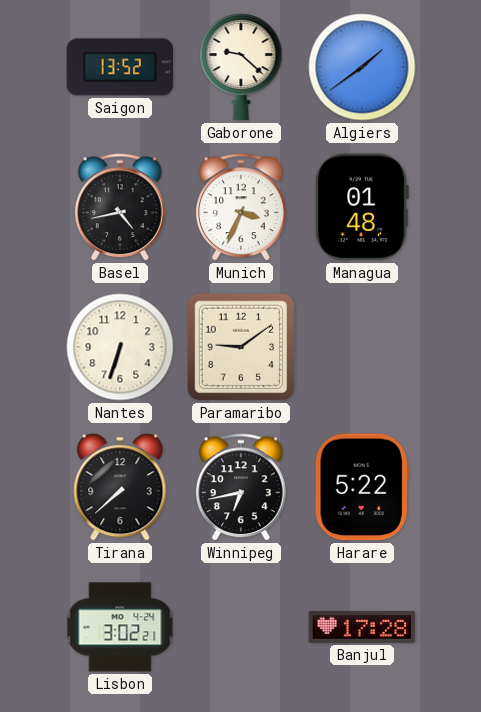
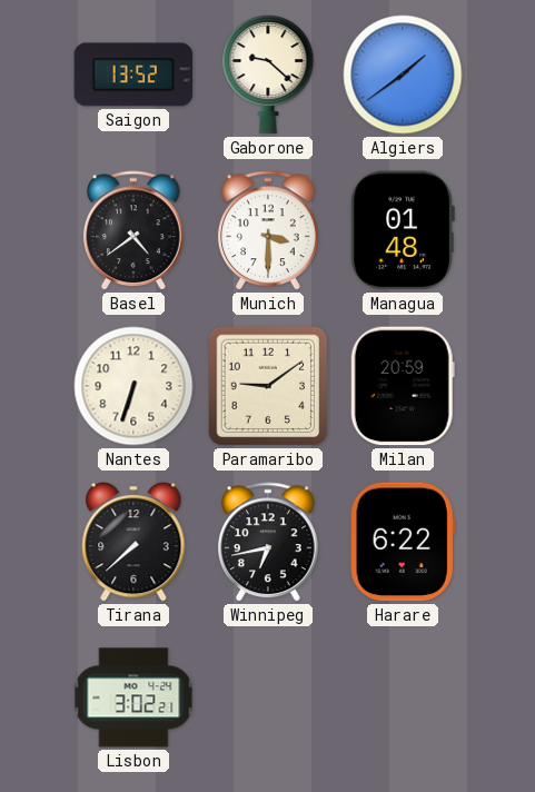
Basel: 4:43 -> 4:39
Munich: 3:34 -> 3:30
Milan: none -> 20:59
Harare: 5:22 -> 6:22
Banjul: 17:28 -> none
